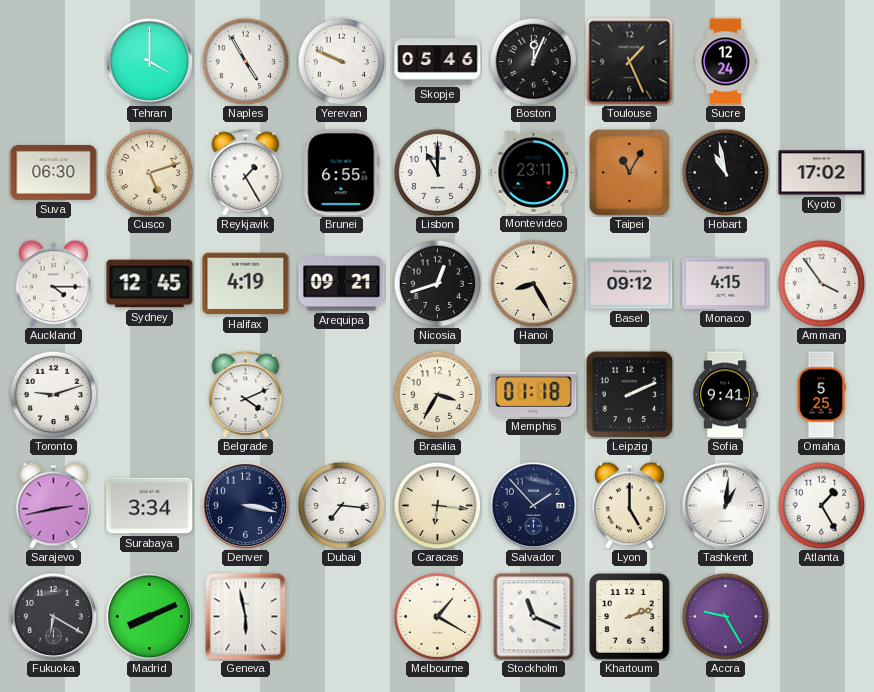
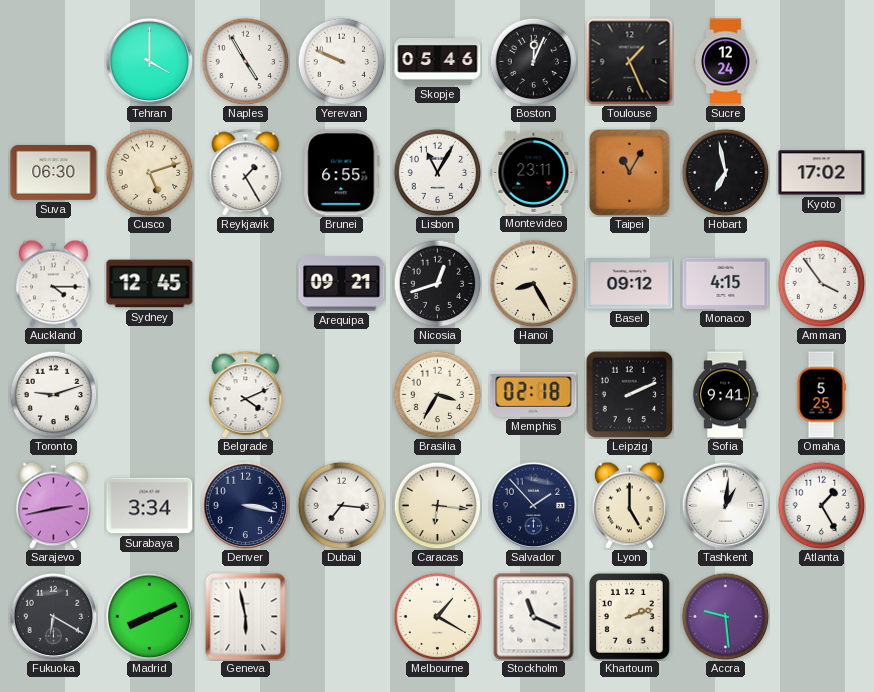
Lisbon: 11:00 -> 11:05
Hobart: 10:58 -> 6:58
Halifax: 4:19 -> none
Memphis: 01:18 -> 02:18
Accra: 9:25 -> 9:29
